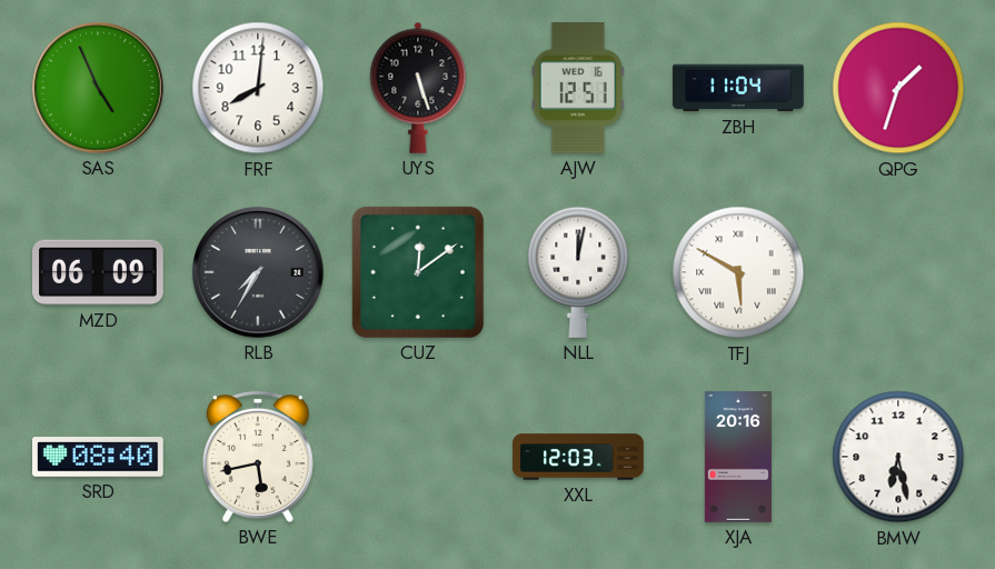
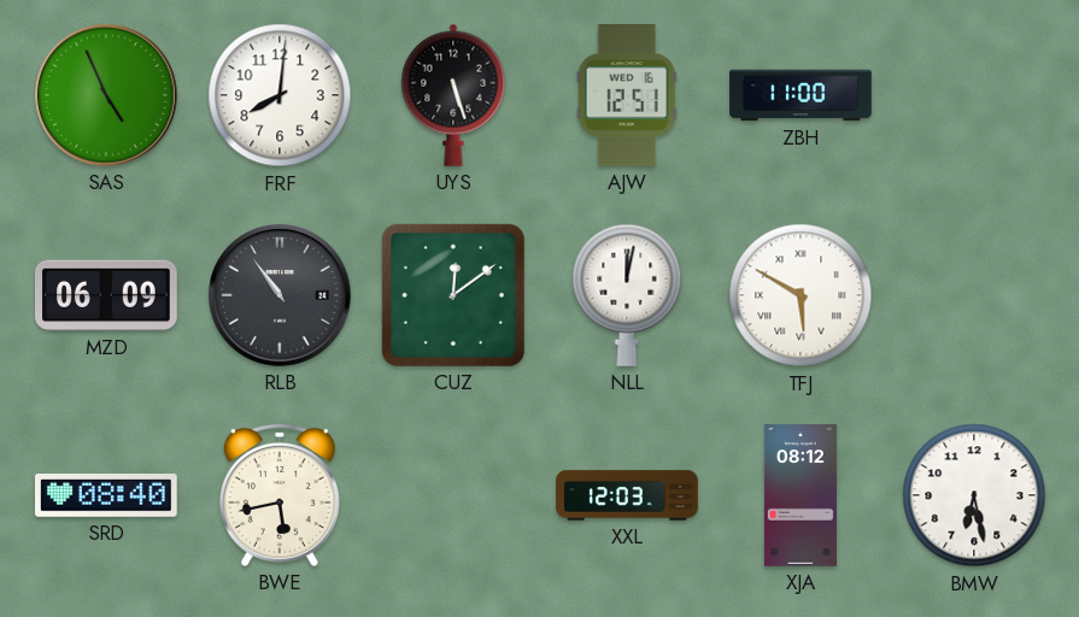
ZBH: 11:04 -> 11:00
QPG: 1:33 -> none
RLB: 7:35 -> 10:54
XJA: 20:16 -> 08:12
